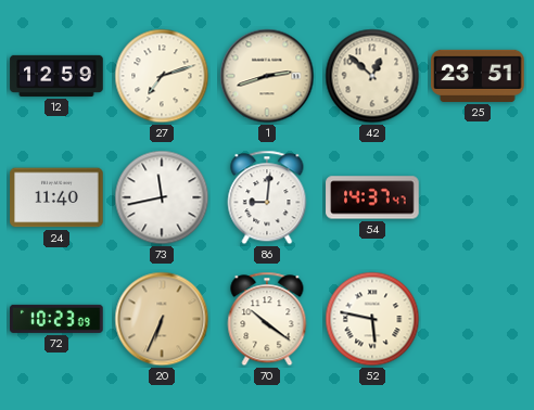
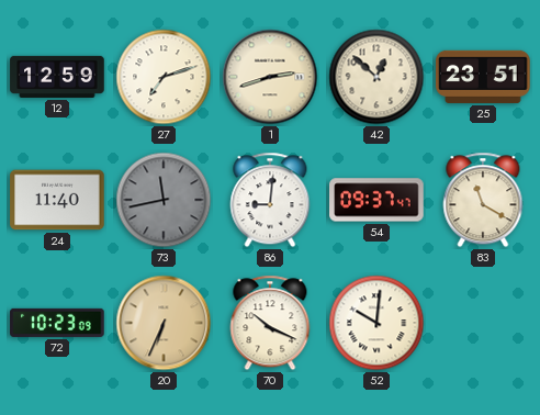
73 dial: white -> grey
54: 14:37 -> 09:37
83: none -> 11:20
70: 10:21 -> 10:19
52: 5:47 -> 10:01
